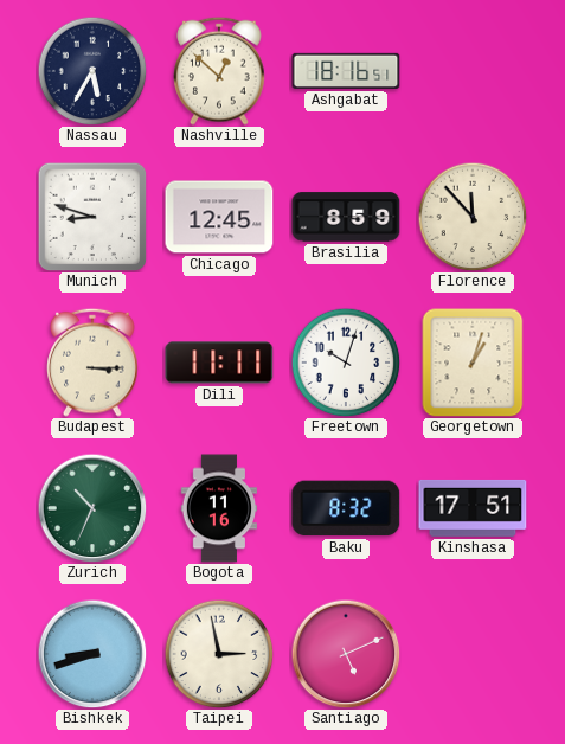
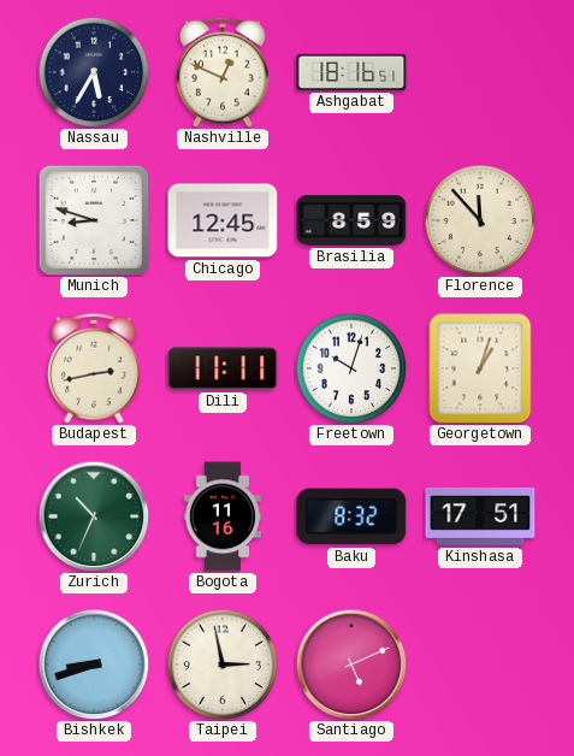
Nashville: 12:52 -> 12:49
Budapest: 3:15 -> 2:43
